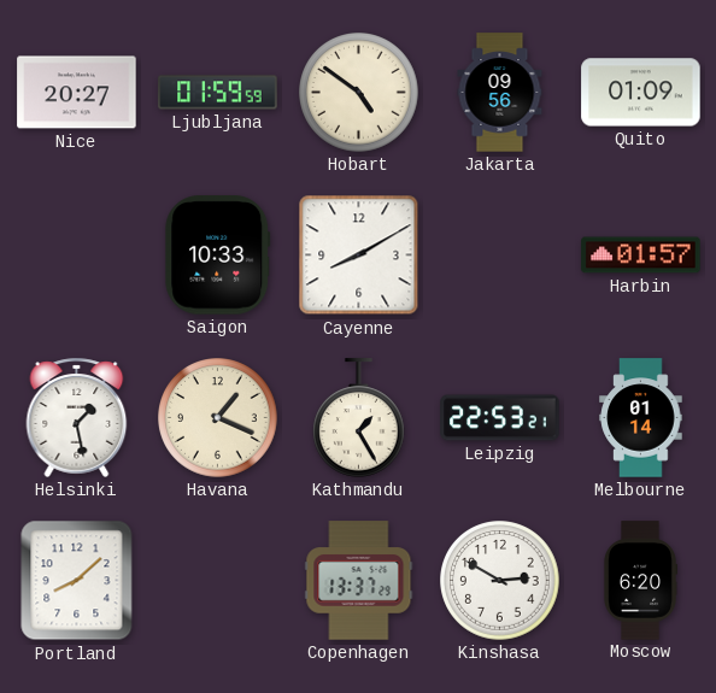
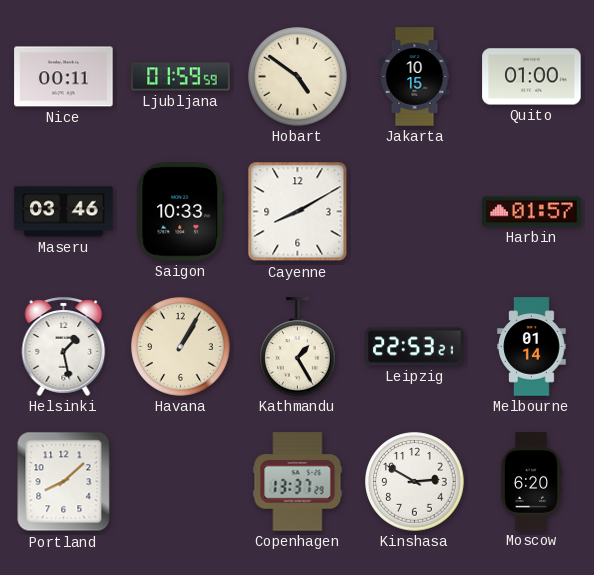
Nice: 20:27 -> 00:11
Jakarta: 09:56 -> 10:15
Quito: 01:09 -> 01:00
Maseru: none -> 03:46
Havana: 1:19 -> 1:05
